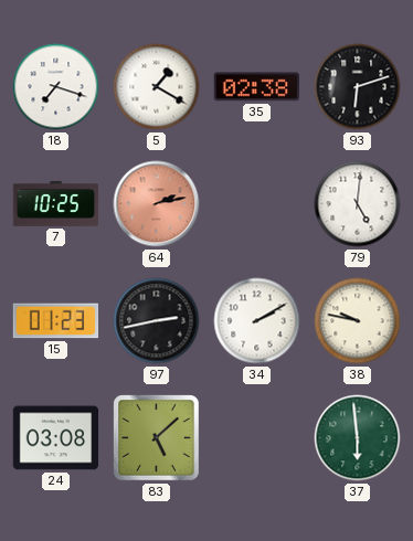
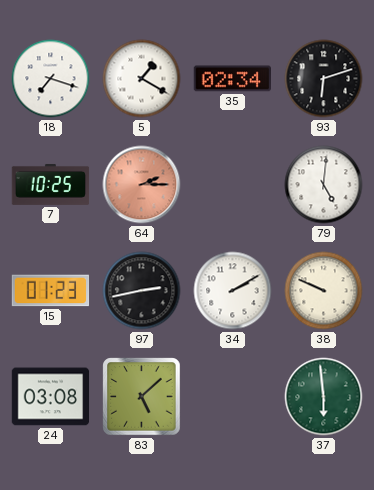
35: 02:38 -> 02:34
64: 2:13 -> 2:15
38: 9:47 -> 9:49
